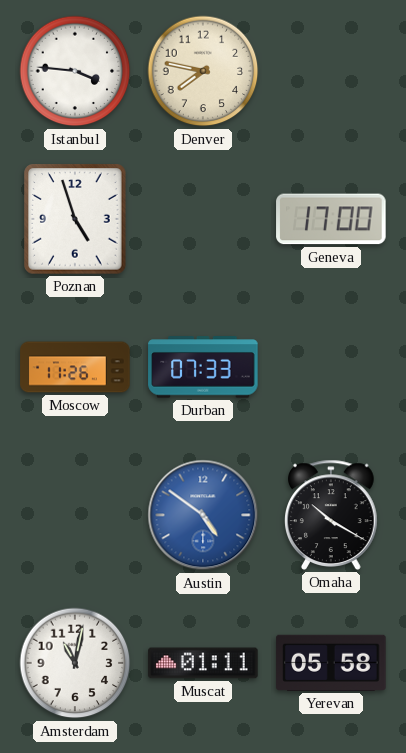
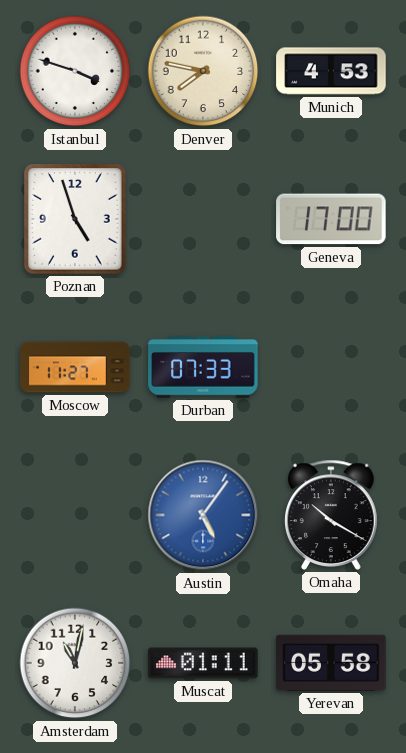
Istanbul: 3:46 -> 3:48
Munich: none -> 4:53
Moscow: 11:26 -> 11:27
Austin: 4:51 -> 5:06
